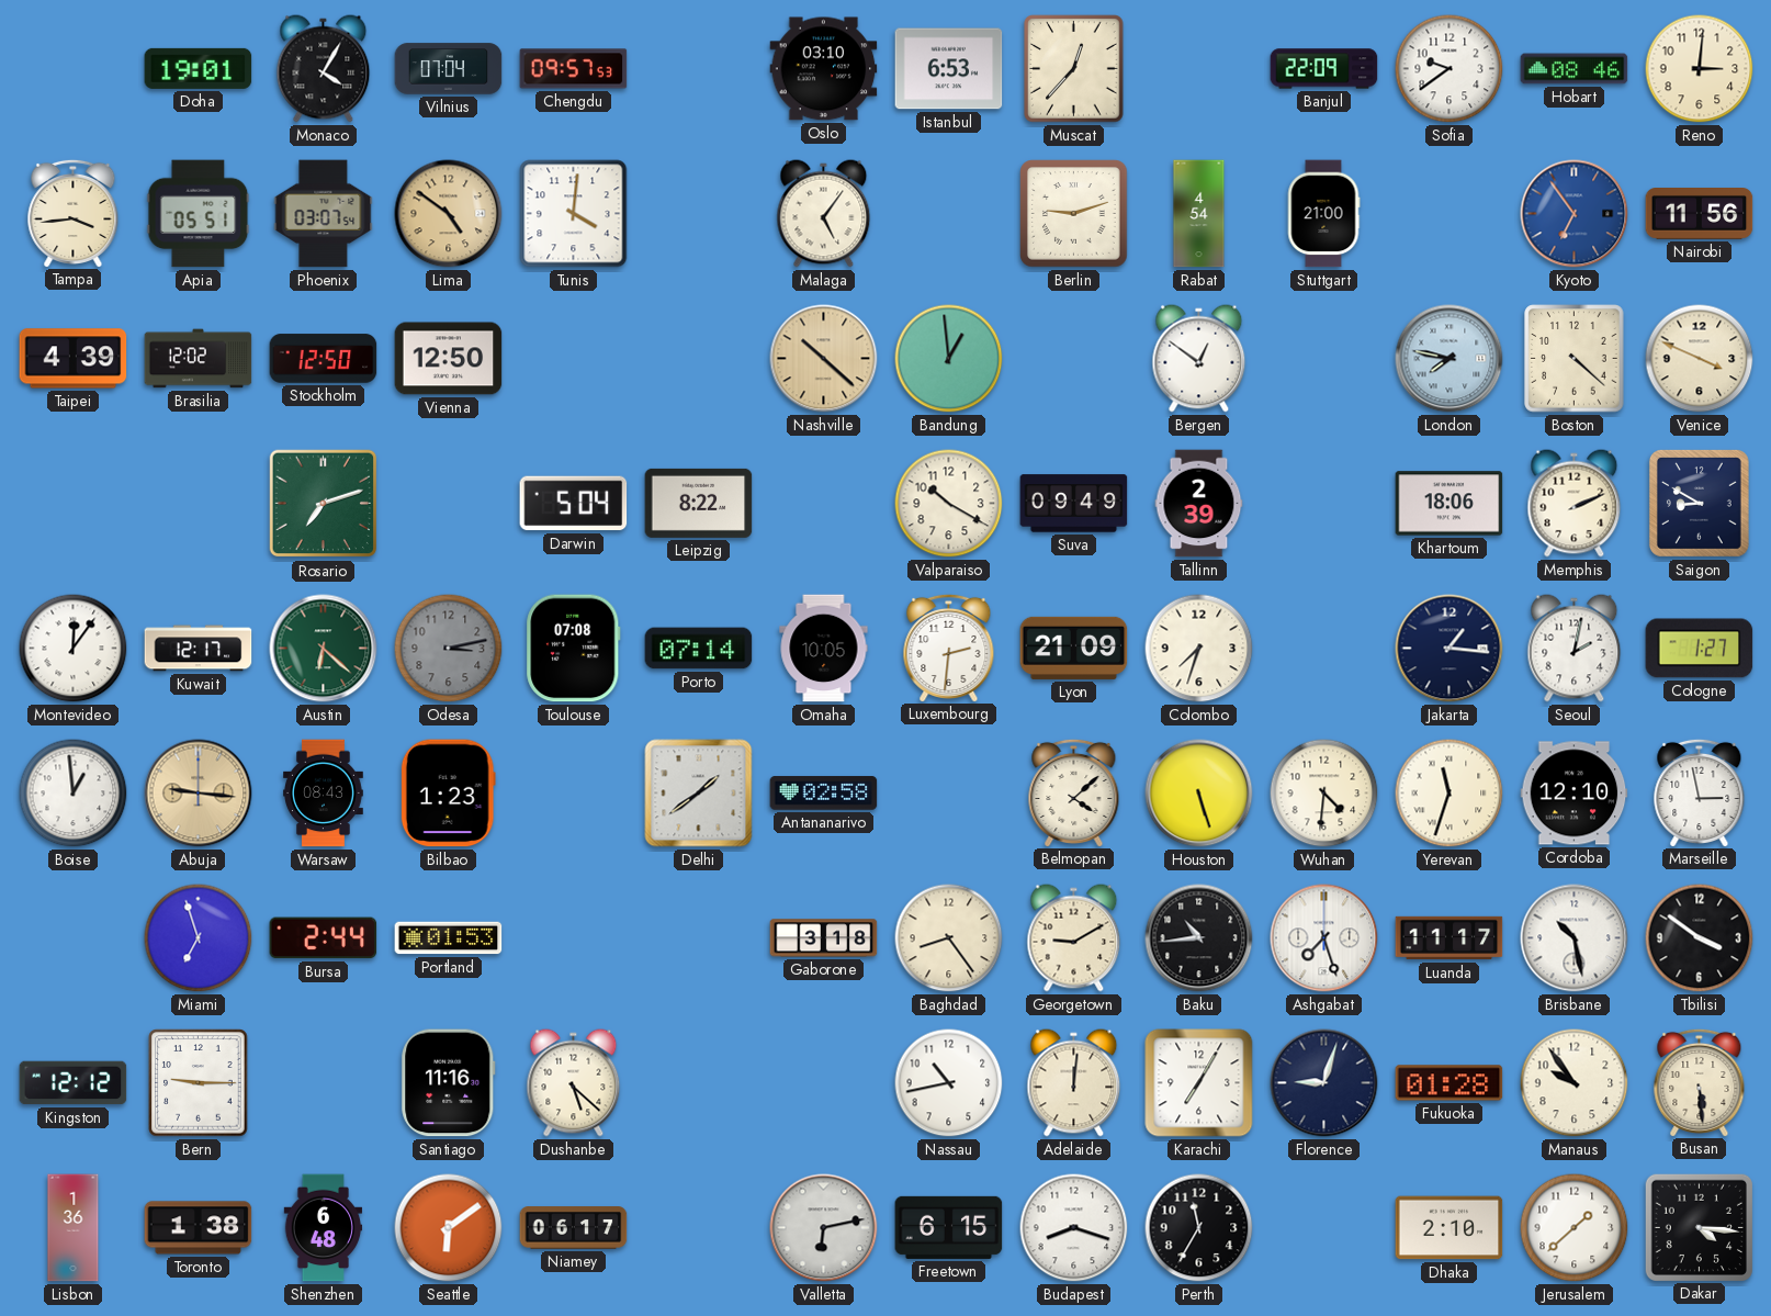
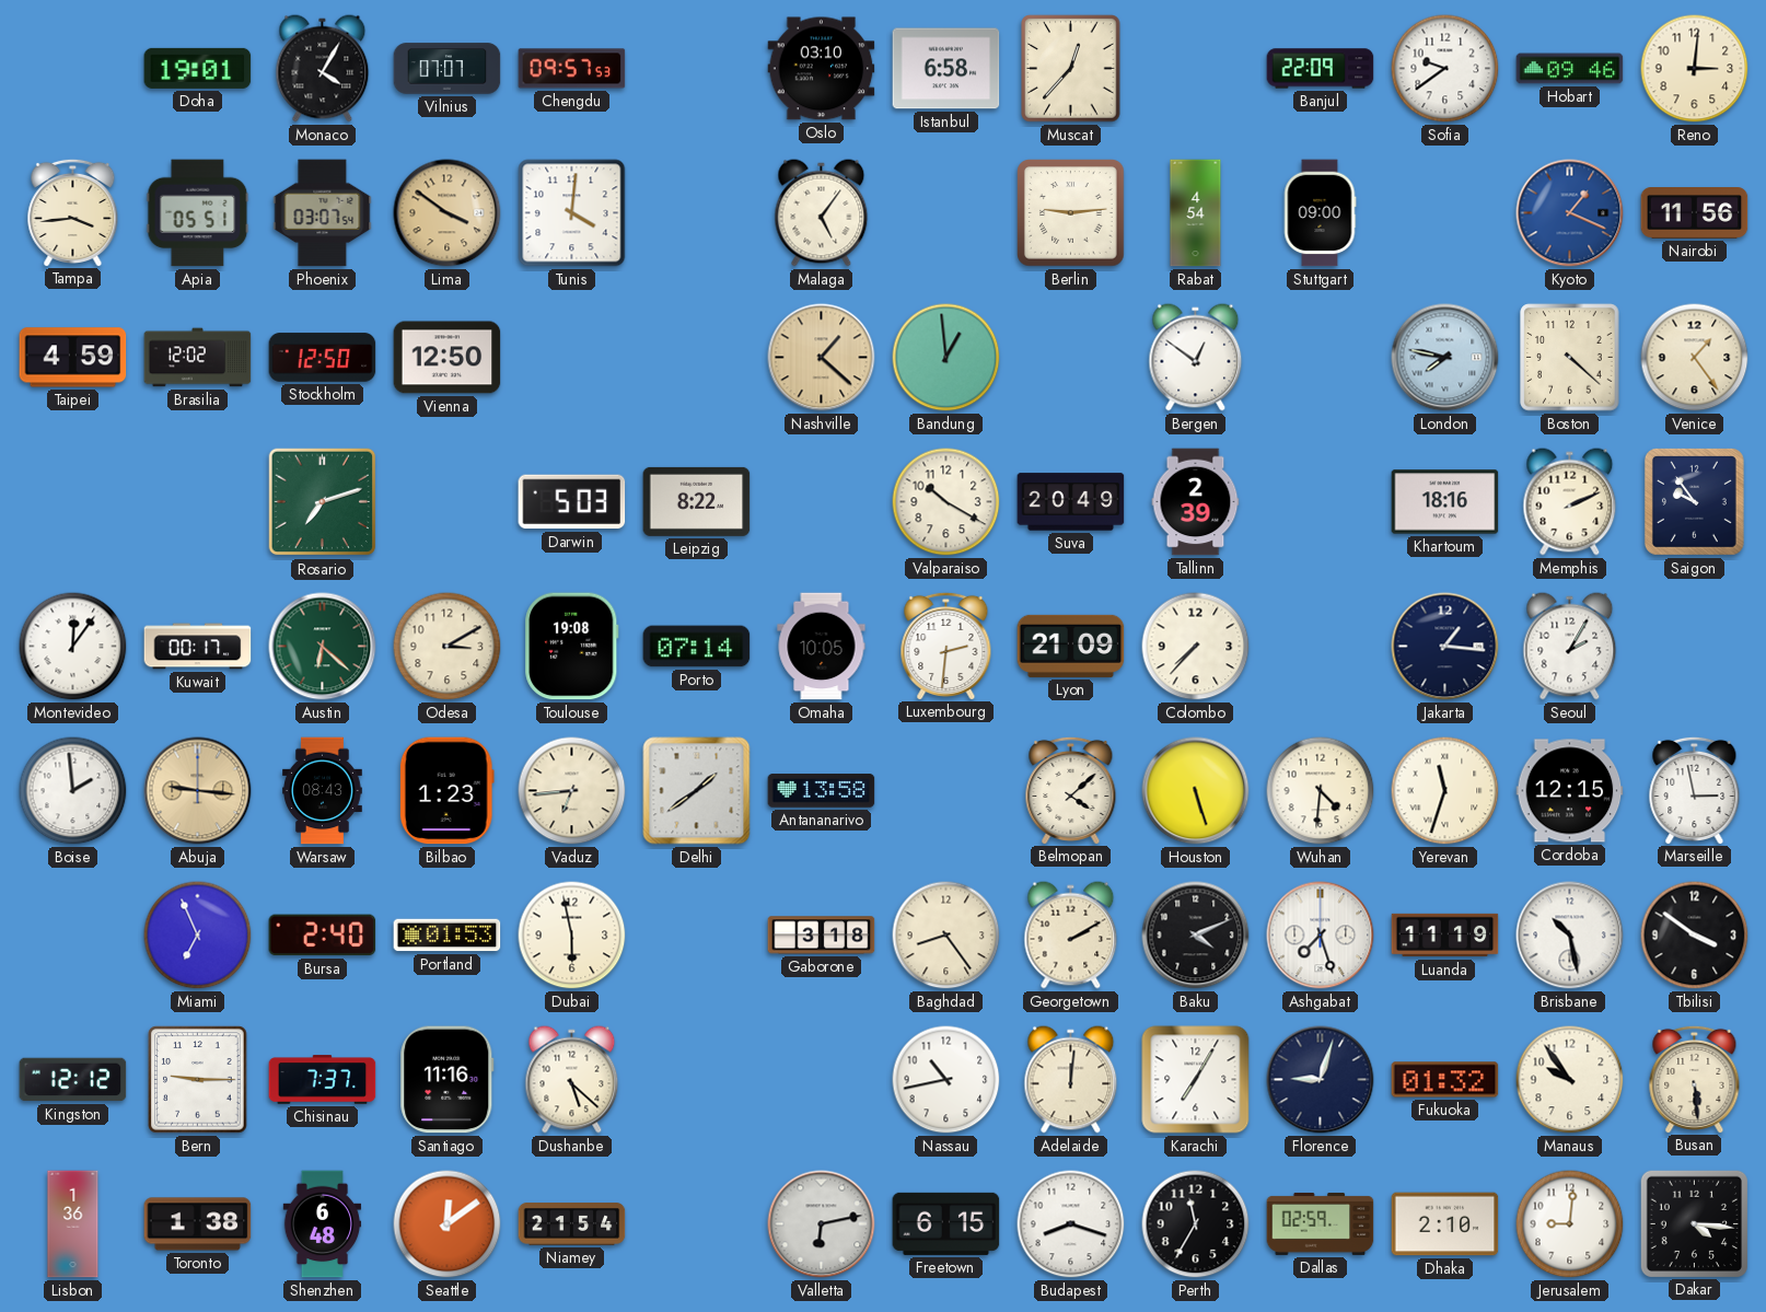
Vilnius: 07:04 -> 07:07
Istanbul: 6:53 -> 6:58
Hobart: 08:46 -> 09:46
Lima: 4:51 -> 3:51
Berlin: 9:12 -> 9:14
Stuttgart: 21:00 -> 09:00
Kyoto: 6:54 -> 1:19
Taipei: 4:39 -> 4:59
Nashville: 10:22 -> 1:22
Venice: 3:49 -> 1:24
Darwin: 5:04 -> 5:03
Suva: 09:49 -> 20:49
Khartoum: 18:06 -> 18:16
Saigon: 8:50 -> 9:54
Kuwait: 12:17 -> 00:17
Odesa: 3:13 -> 3:10
Odesa dial: grey -> cream
Toulouse: 07:08 -> 19:08
Colombo: 7:33 -> 7:37
Seoul: 2:02 -> 2:05
Cologne: 1:27 -> none
Boise: 12:59 -> 1:59
Vaduz: none -> 6:44
Antananarivo: 02:58 -> 13:58
Cordoba: 12:10 -> 12:15
Miami: 6:57 -> 6:56
Bursa: 2:44 -> 2:40
Dubai: none -> 5:58
Georgetown: 9:10 -> 2:10
Baku: 10:44 -> 4:11
Luanda: 11:17 -> 11:19
Chisinau: none -> 7:37
Fukuoka: 01:28 -> 01:32
Seattle: 6:09 -> 12:09
Niamey: 06:17 -> 21:54
Dallas: none -> 02:59
Jerusalem: 1:38 -> 9:01
